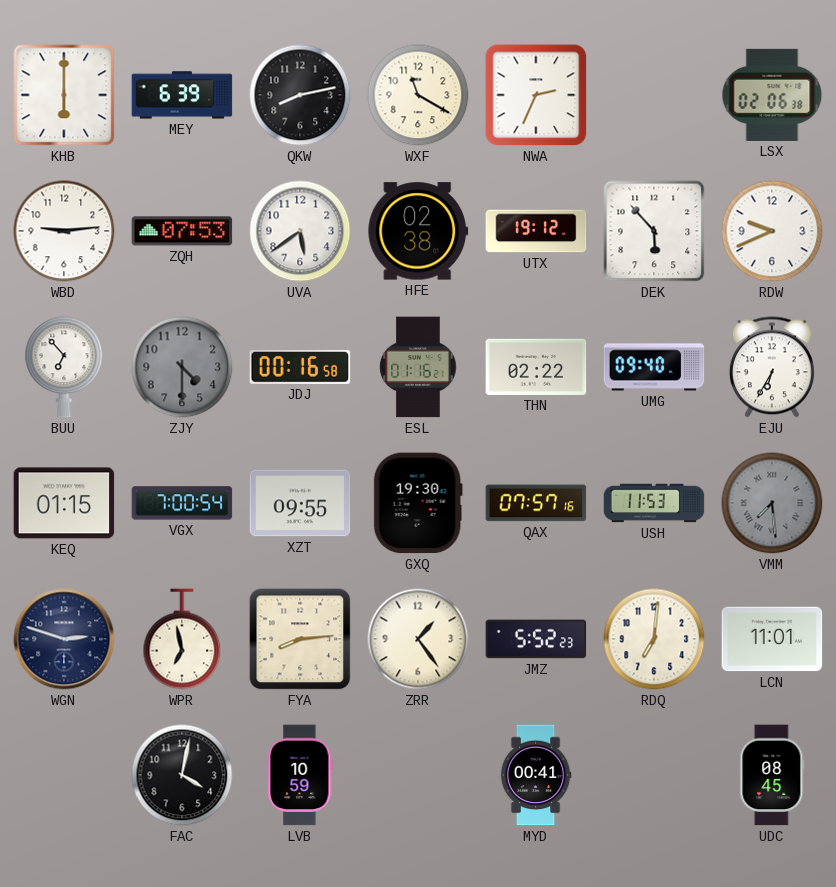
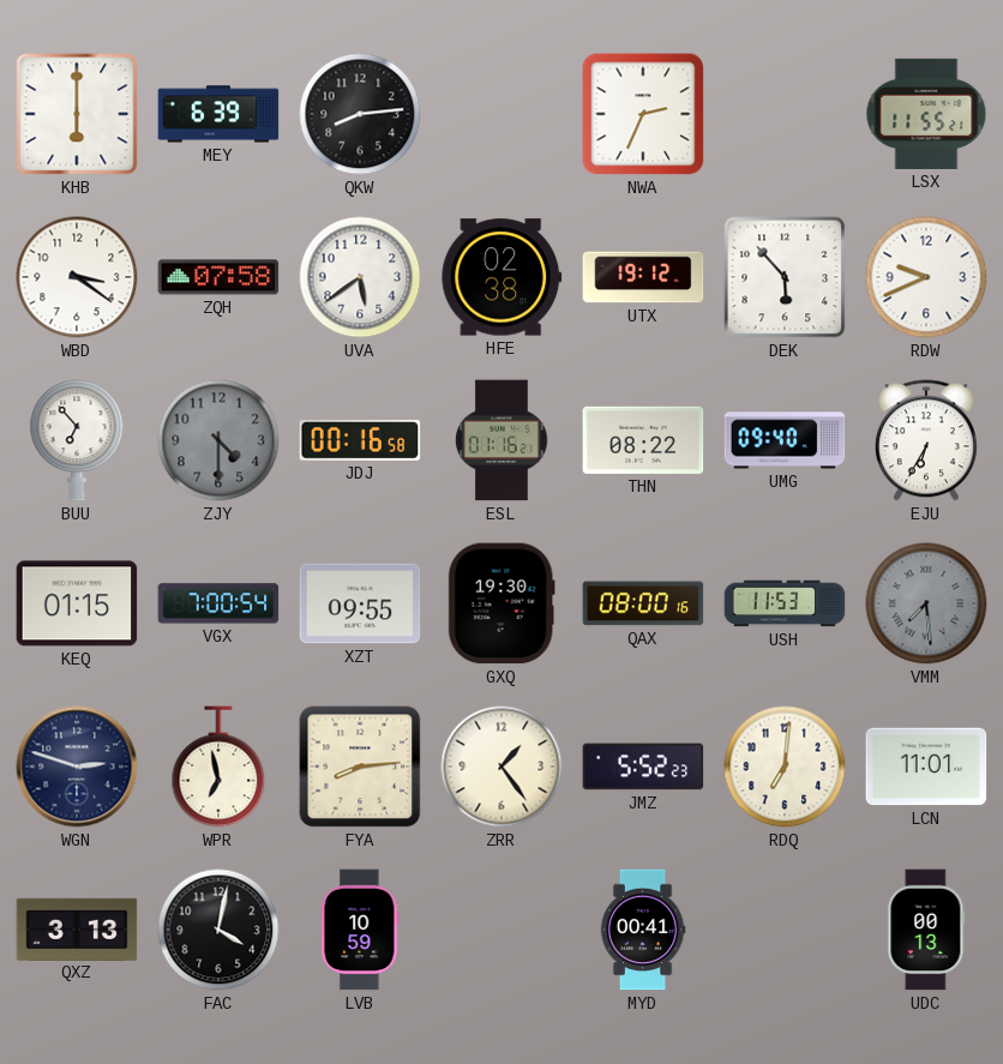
QKW: 8:13 -> 8:14
WXF: 11:20 -> none
LSX: 02:06 -> 11:55
WBD: 9:14 -> 3:21
ZQH: 07:53 -> 07:58
THN: 02:22 -> 08:22
QAX: 07:57 -> 08:00
QXZ: none -> 3:13
UDC: 08:45 -> 00:13
